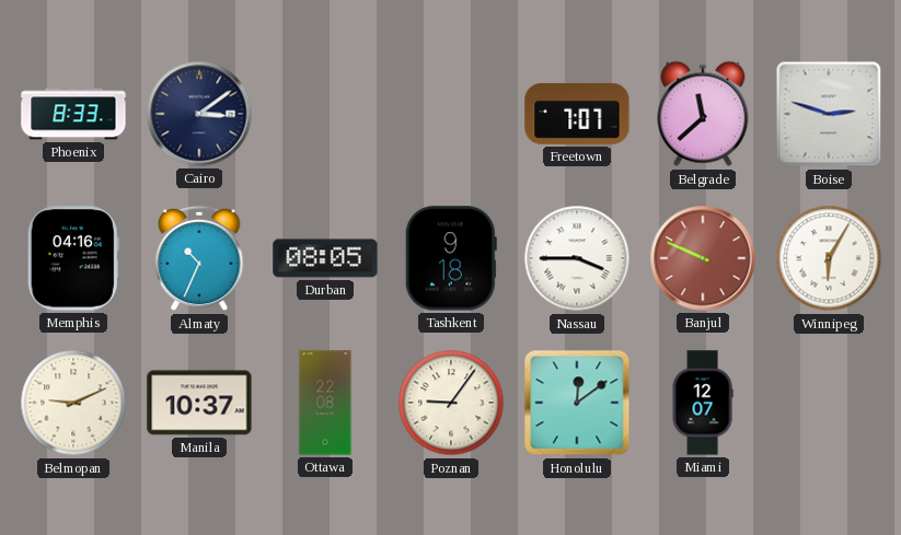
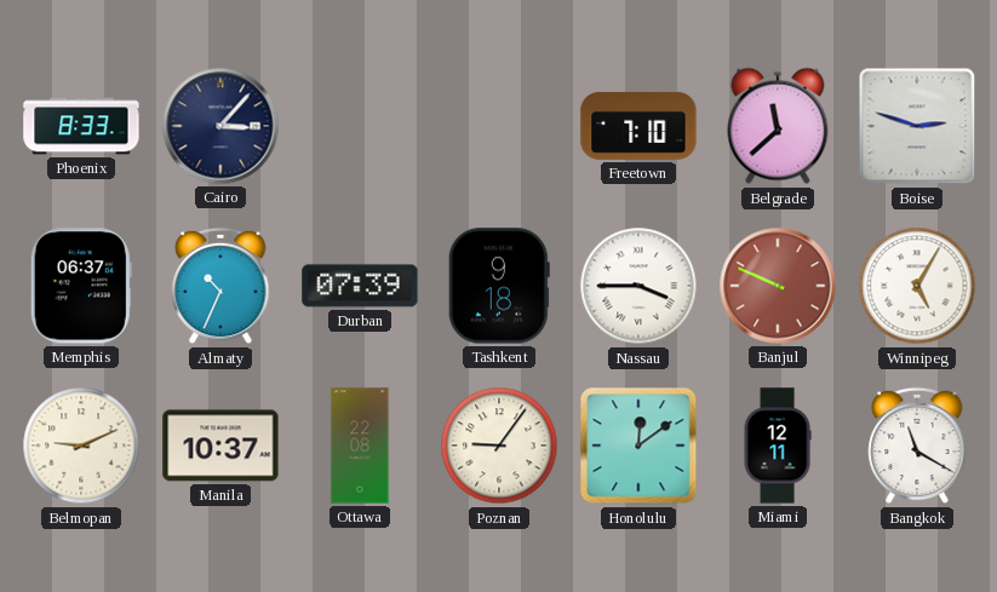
Cairo: 3:09 -> 3:07
Freetown: 7:07 -> 7:10
Memphis: 04:16 -> 06:37
Durban: 08:05 -> 07:39
Winnipeg: 6:05 -> 5:05
Miami: 12:07 -> 12:11
Bangkok: none -> 11:20
